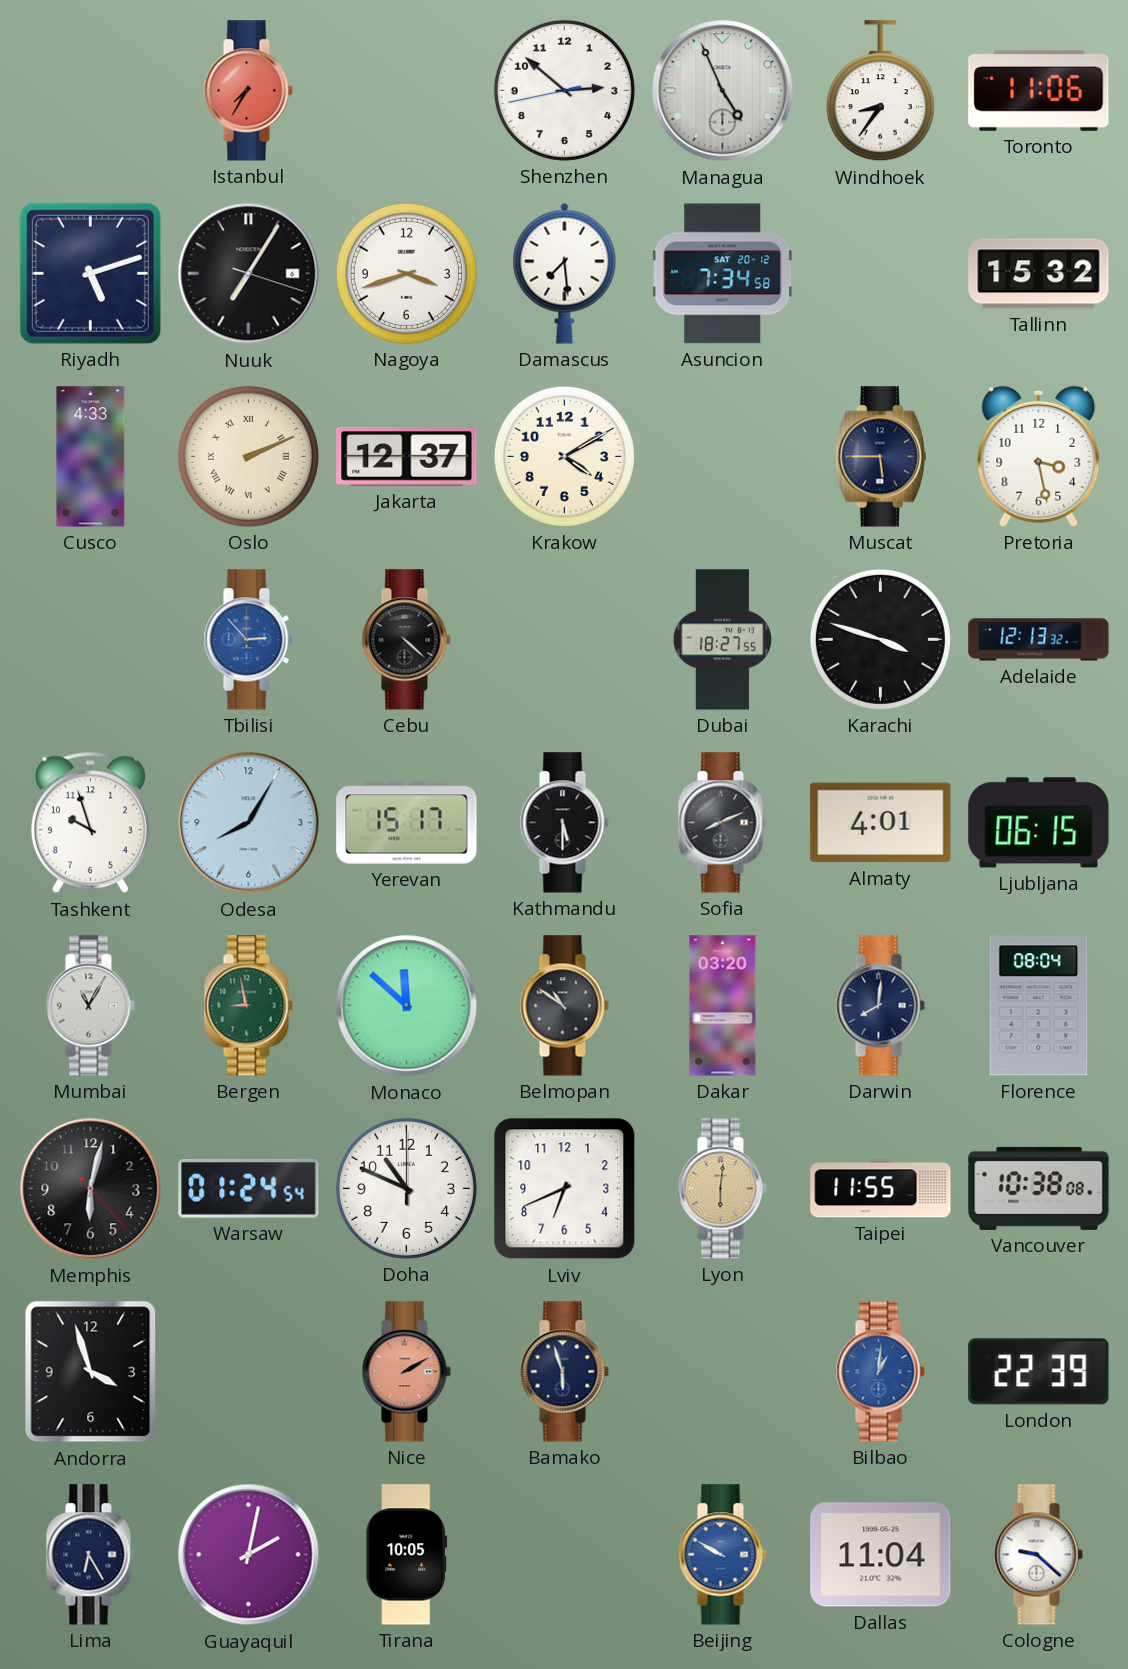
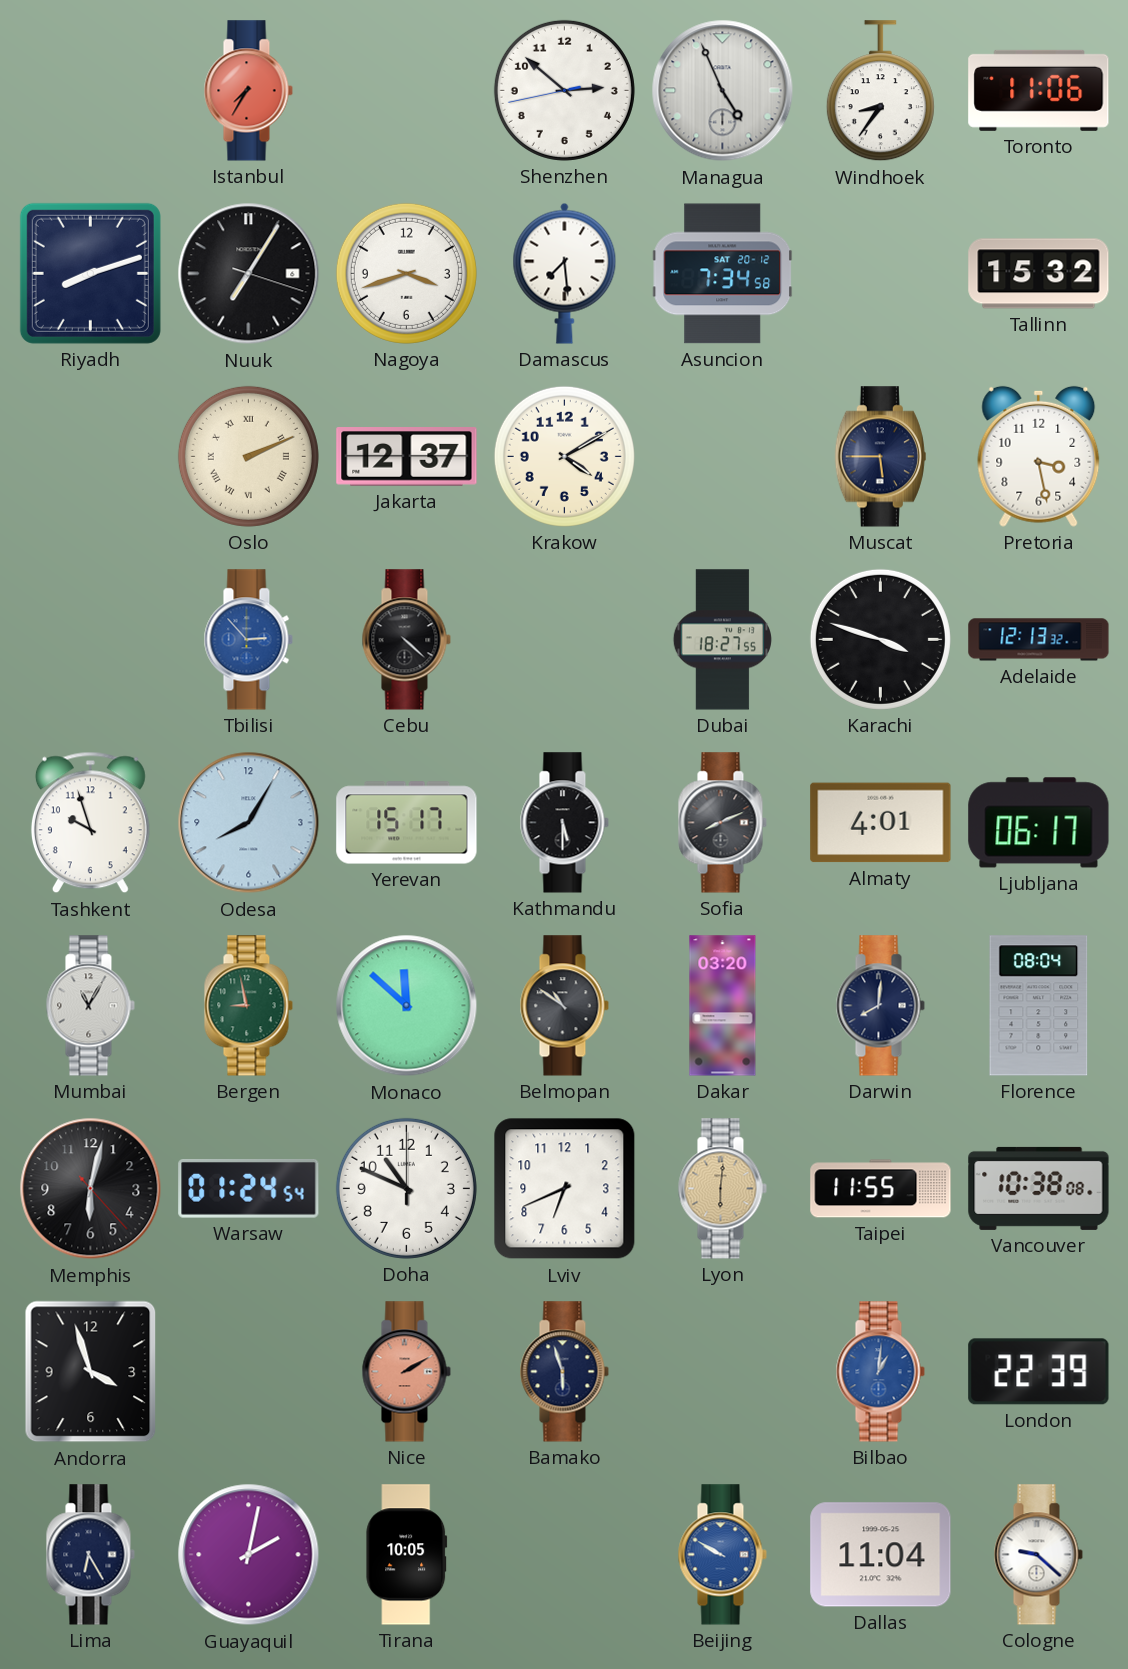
Riyadh: 5:12 -> 8:12
Cusco: 4:33 -> none
Ljubljana: 06:15 -> 06:17
